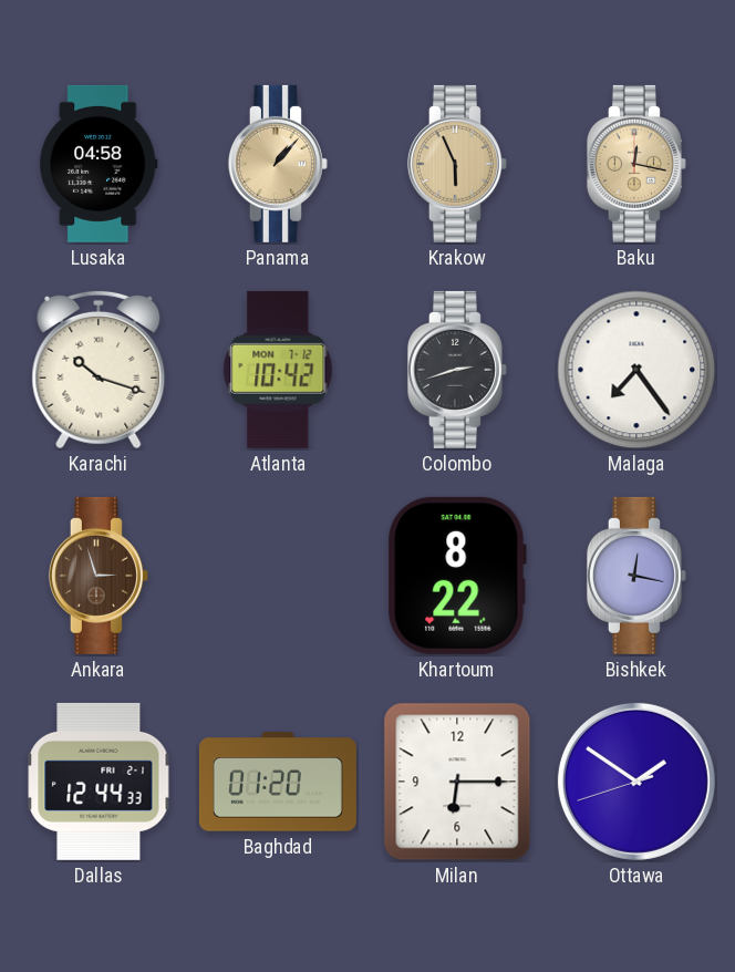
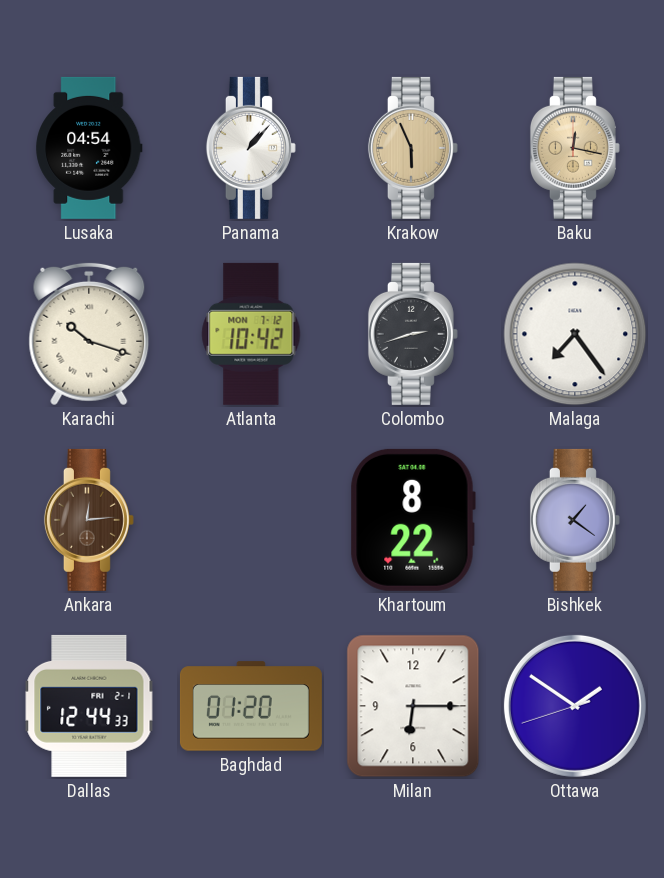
Lusaka: 04:58 -> 04:54
Panama dial: champagne -> white
Ankara: 2:57 -> 12:14
Bishkek: 12:17 -> 1:21
